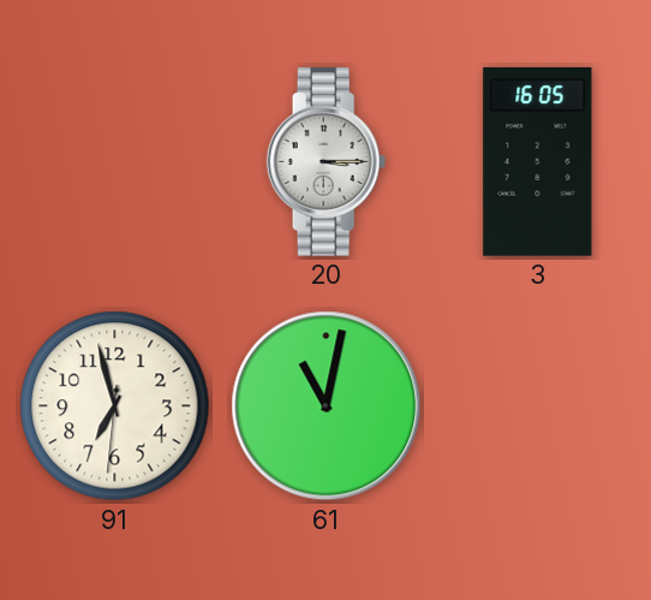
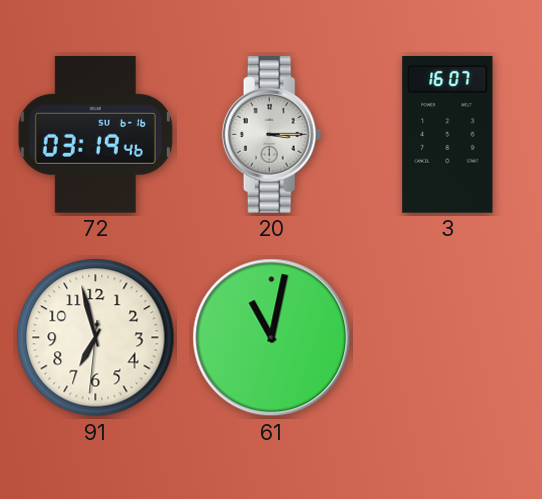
72: none -> 03:19
3: 16:05 -> 16:07
